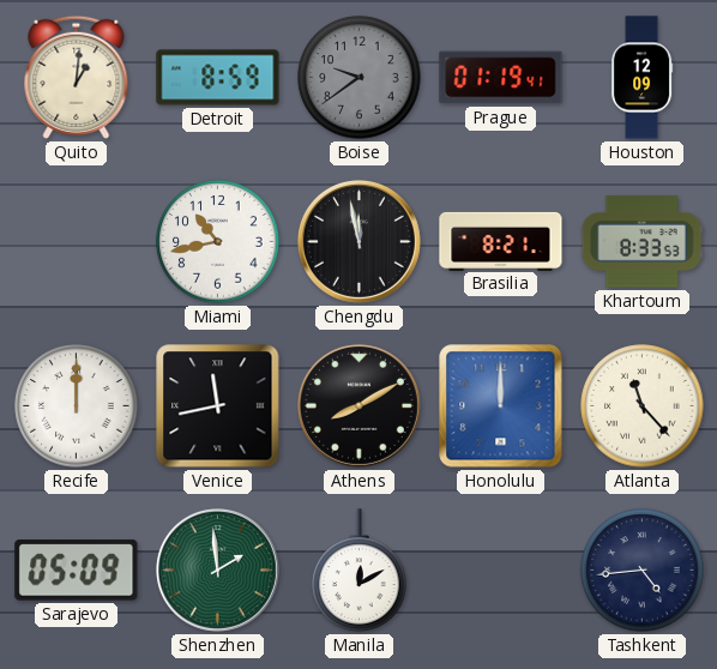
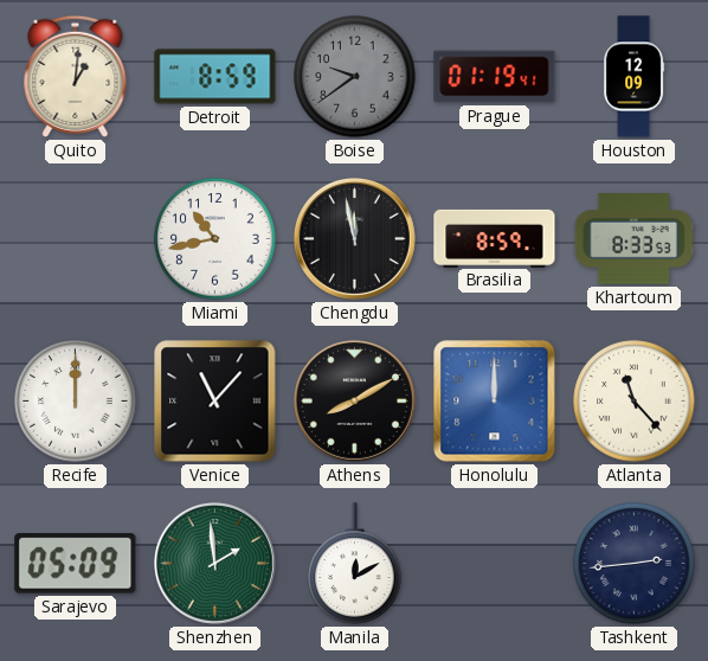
Brasilia: 8:21 -> 8:59
Venice: 11:43 -> 11:07
Tashkent: 4:44 -> 2:44
